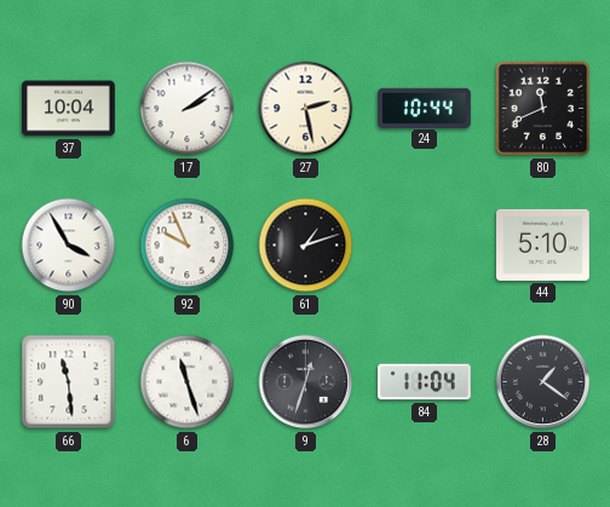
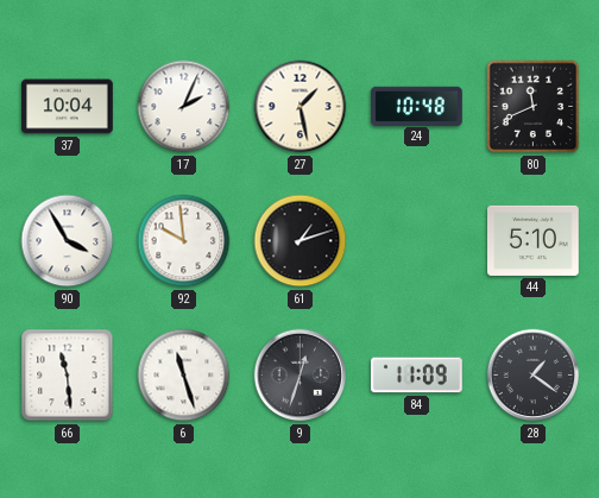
17: 2:09 -> 2:04
27: 2:28 -> 1:28
24: 10:44 -> 10:48
92: 9:56 -> 9:59
84: 11:04 -> 11:09
